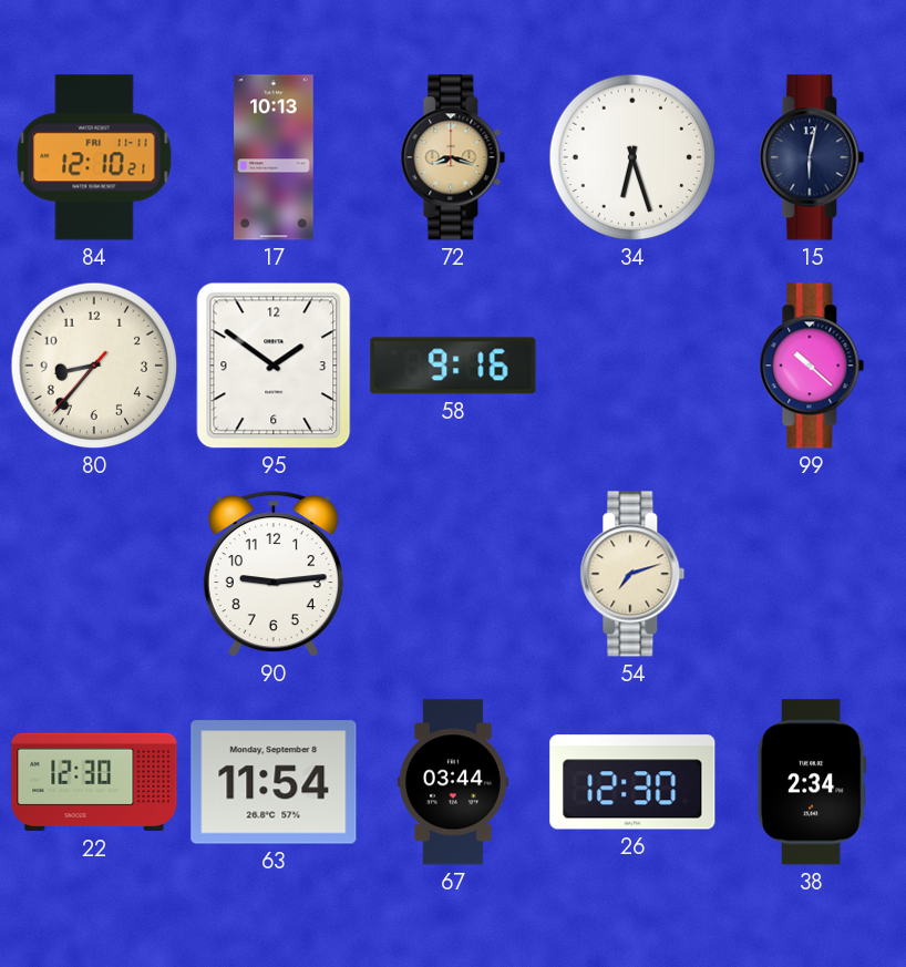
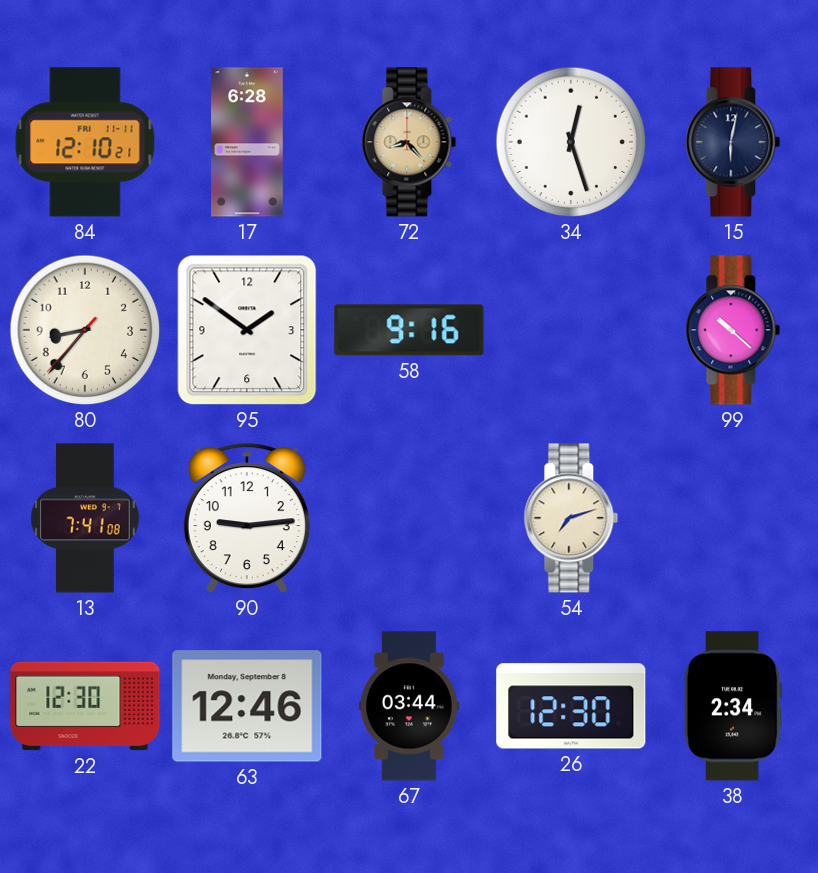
17: 10:13 -> 6:28
72: 8:18 -> 8:23
34: 6:27 -> 12:27
13: none -> 7:41
63: 11:54 -> 12:46
